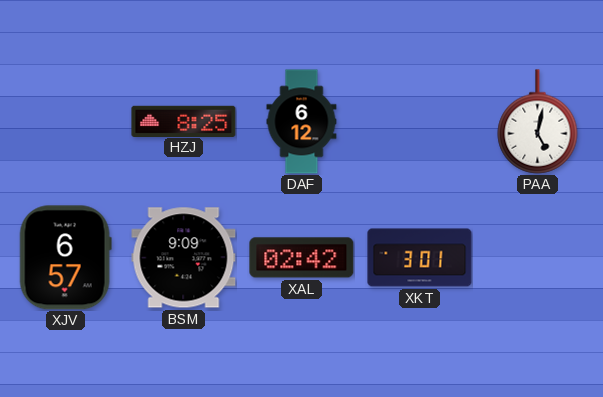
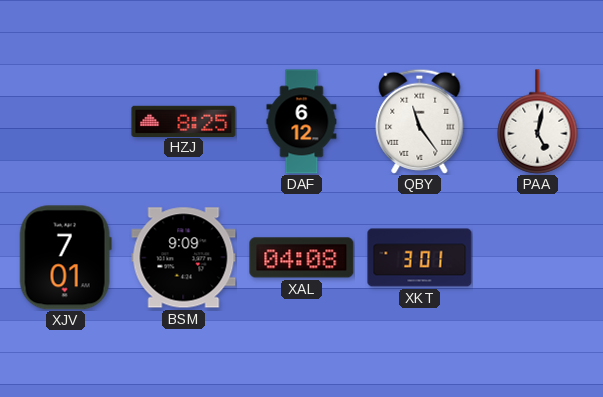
QBY: none -> 11:24
XJV: 6:57 -> 7:01
XAL: 02:42 -> 04:08
